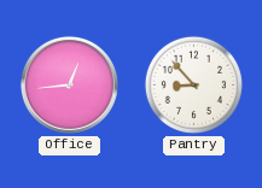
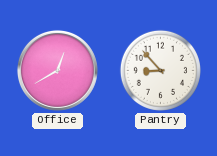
Office: 12:44 -> 12:40
